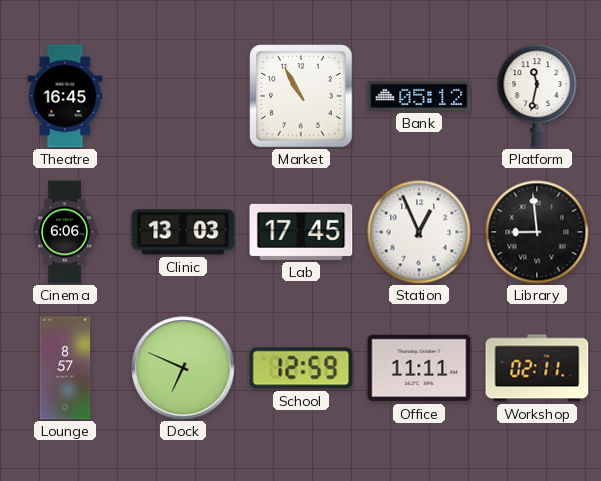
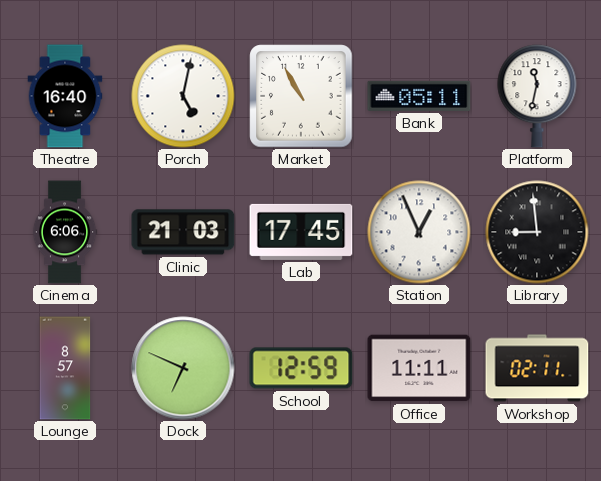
Theatre: 16:45 -> 16:40
Porch: none -> 5:02
Bank: 05:12 -> 05:11
Clinic: 13:03 -> 21:03
